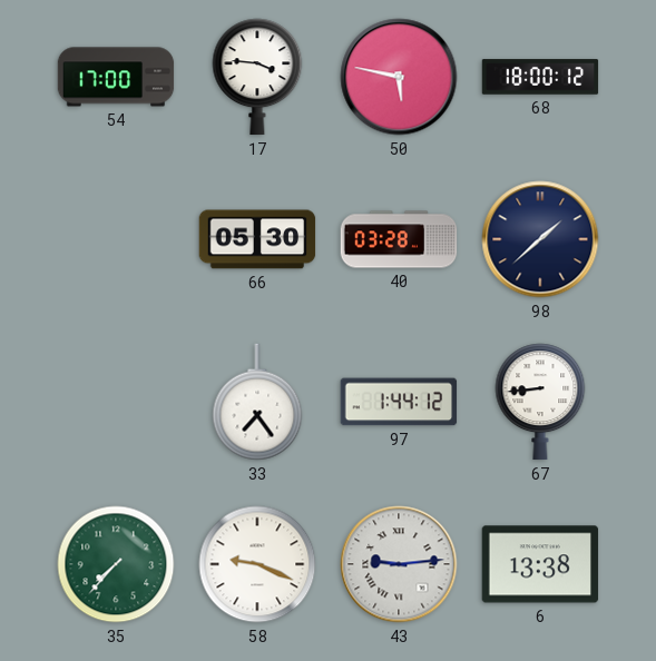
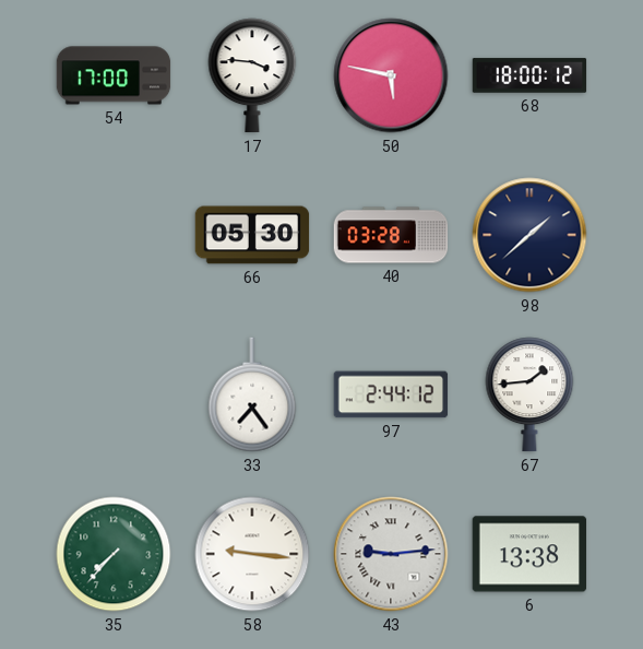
97: 1:44 -> 2:44
67: 8:44 -> 1:44
58: 9:19 -> 9:16
